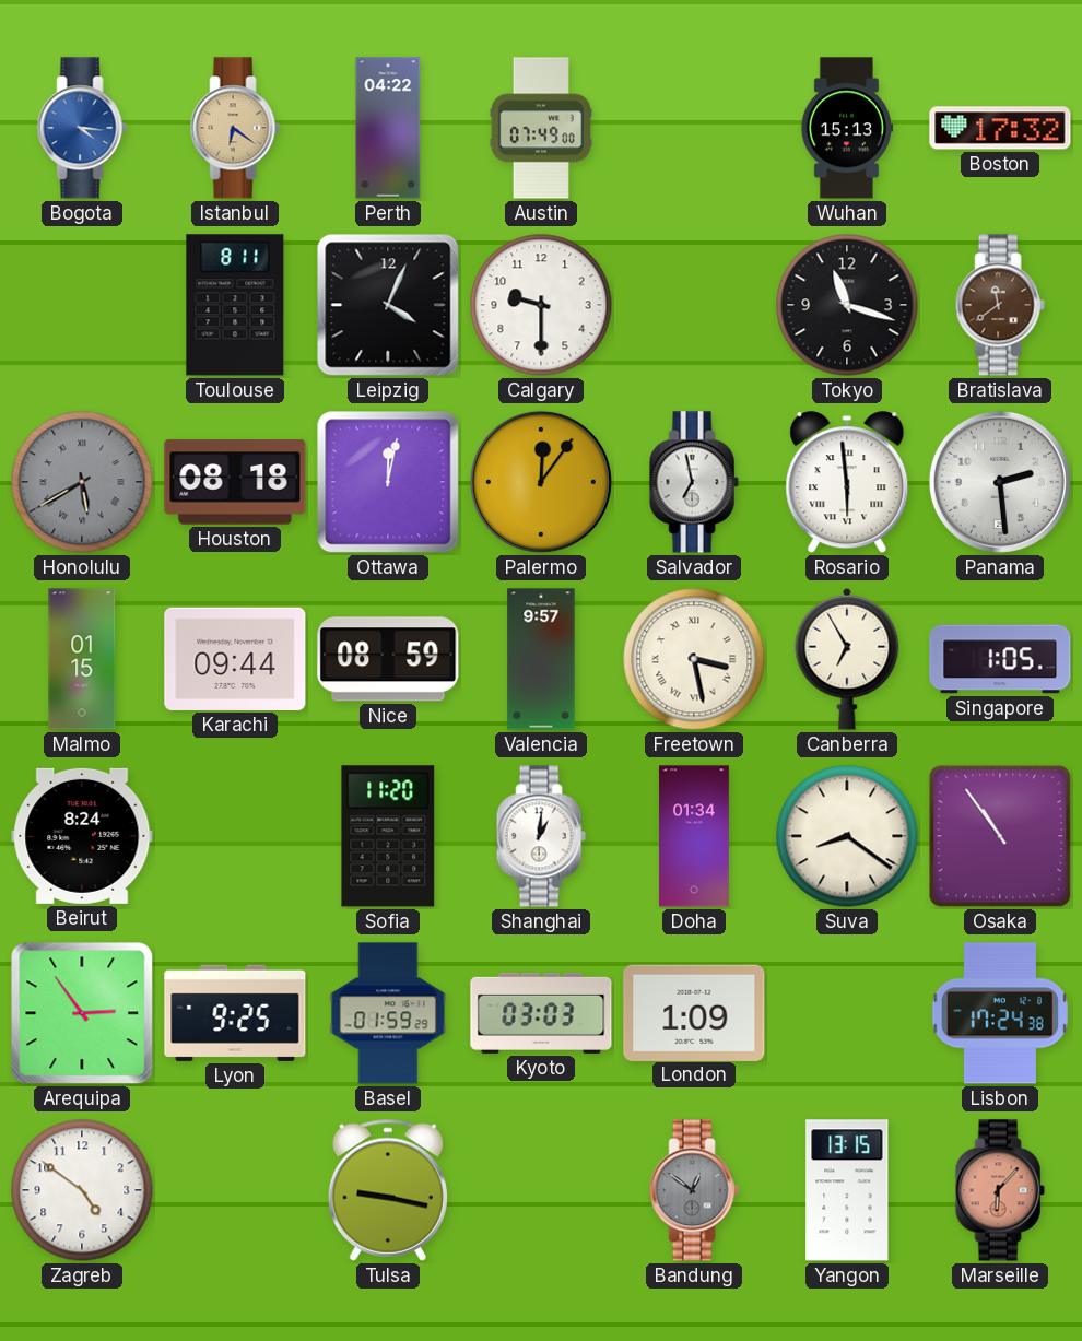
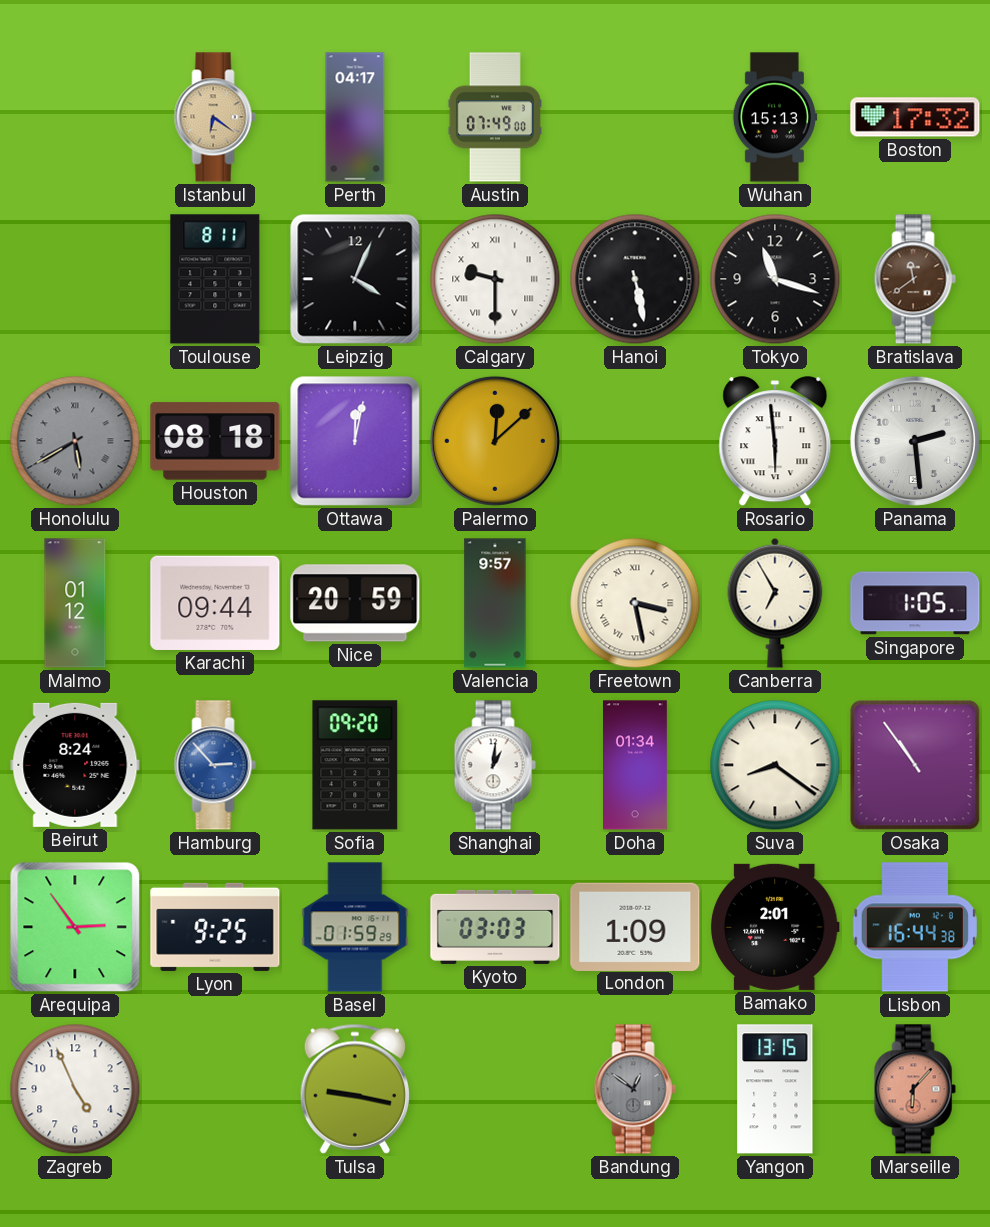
Bogota: 4:16 -> none
Perth: 04:22 -> 04:17
Calgary numerals: Arabic -> Roman
Hanoi: none -> 5:28
Palermo: 12:06 -> 12:08
Salvador: 6:58 -> none
Malmo: 01:15 -> 01:12
Nice: 08:59 -> 20:59
Hamburg: none -> 2:53
Sofia: 11:20 -> 09:20
Bamako: none -> 2:01
Lisbon: 17:24 -> 16:44
Zagreb: 4:51 -> 4:56
